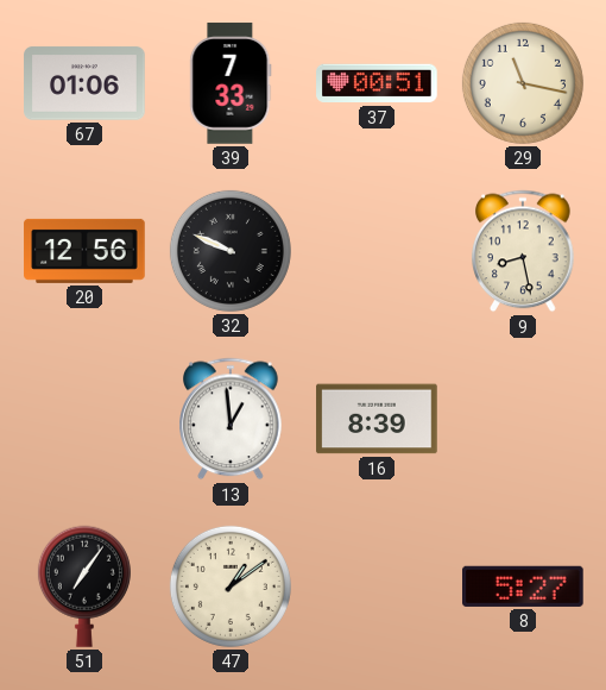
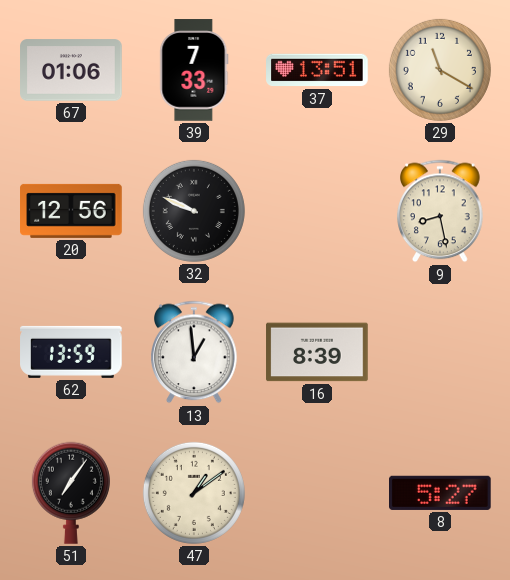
37: 00:51 -> 13:51
29: 11:17 -> 11:20
62: none -> 13:59
